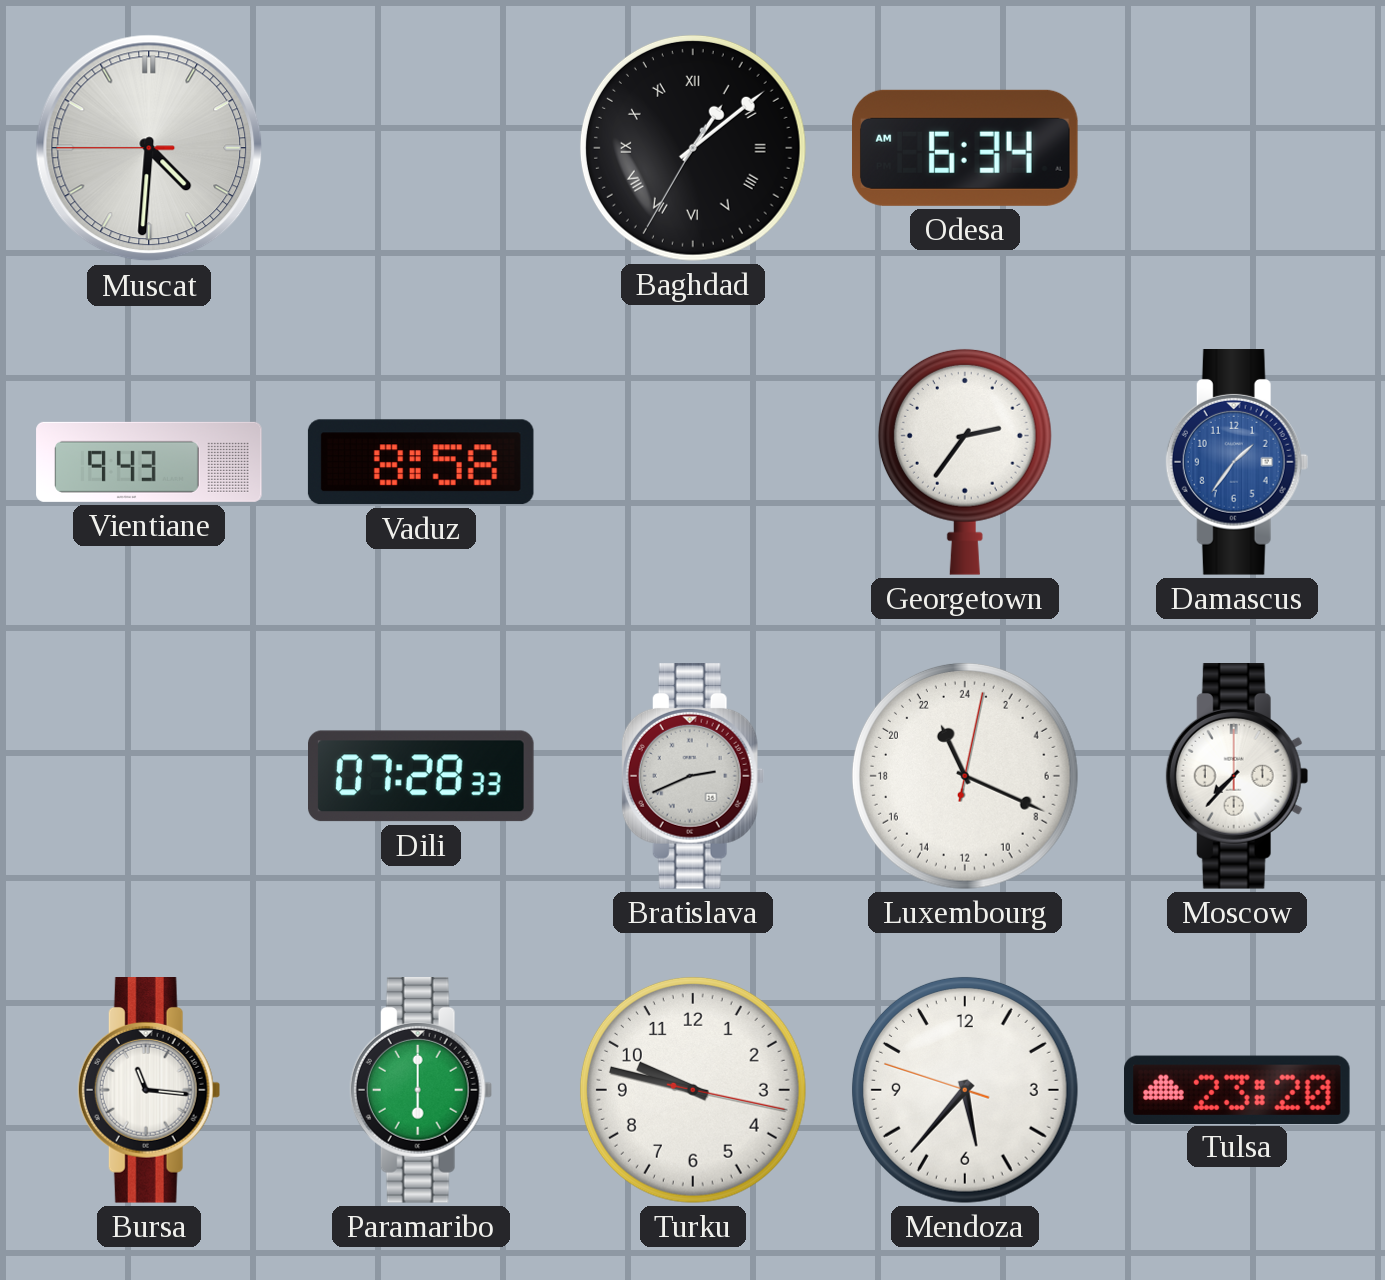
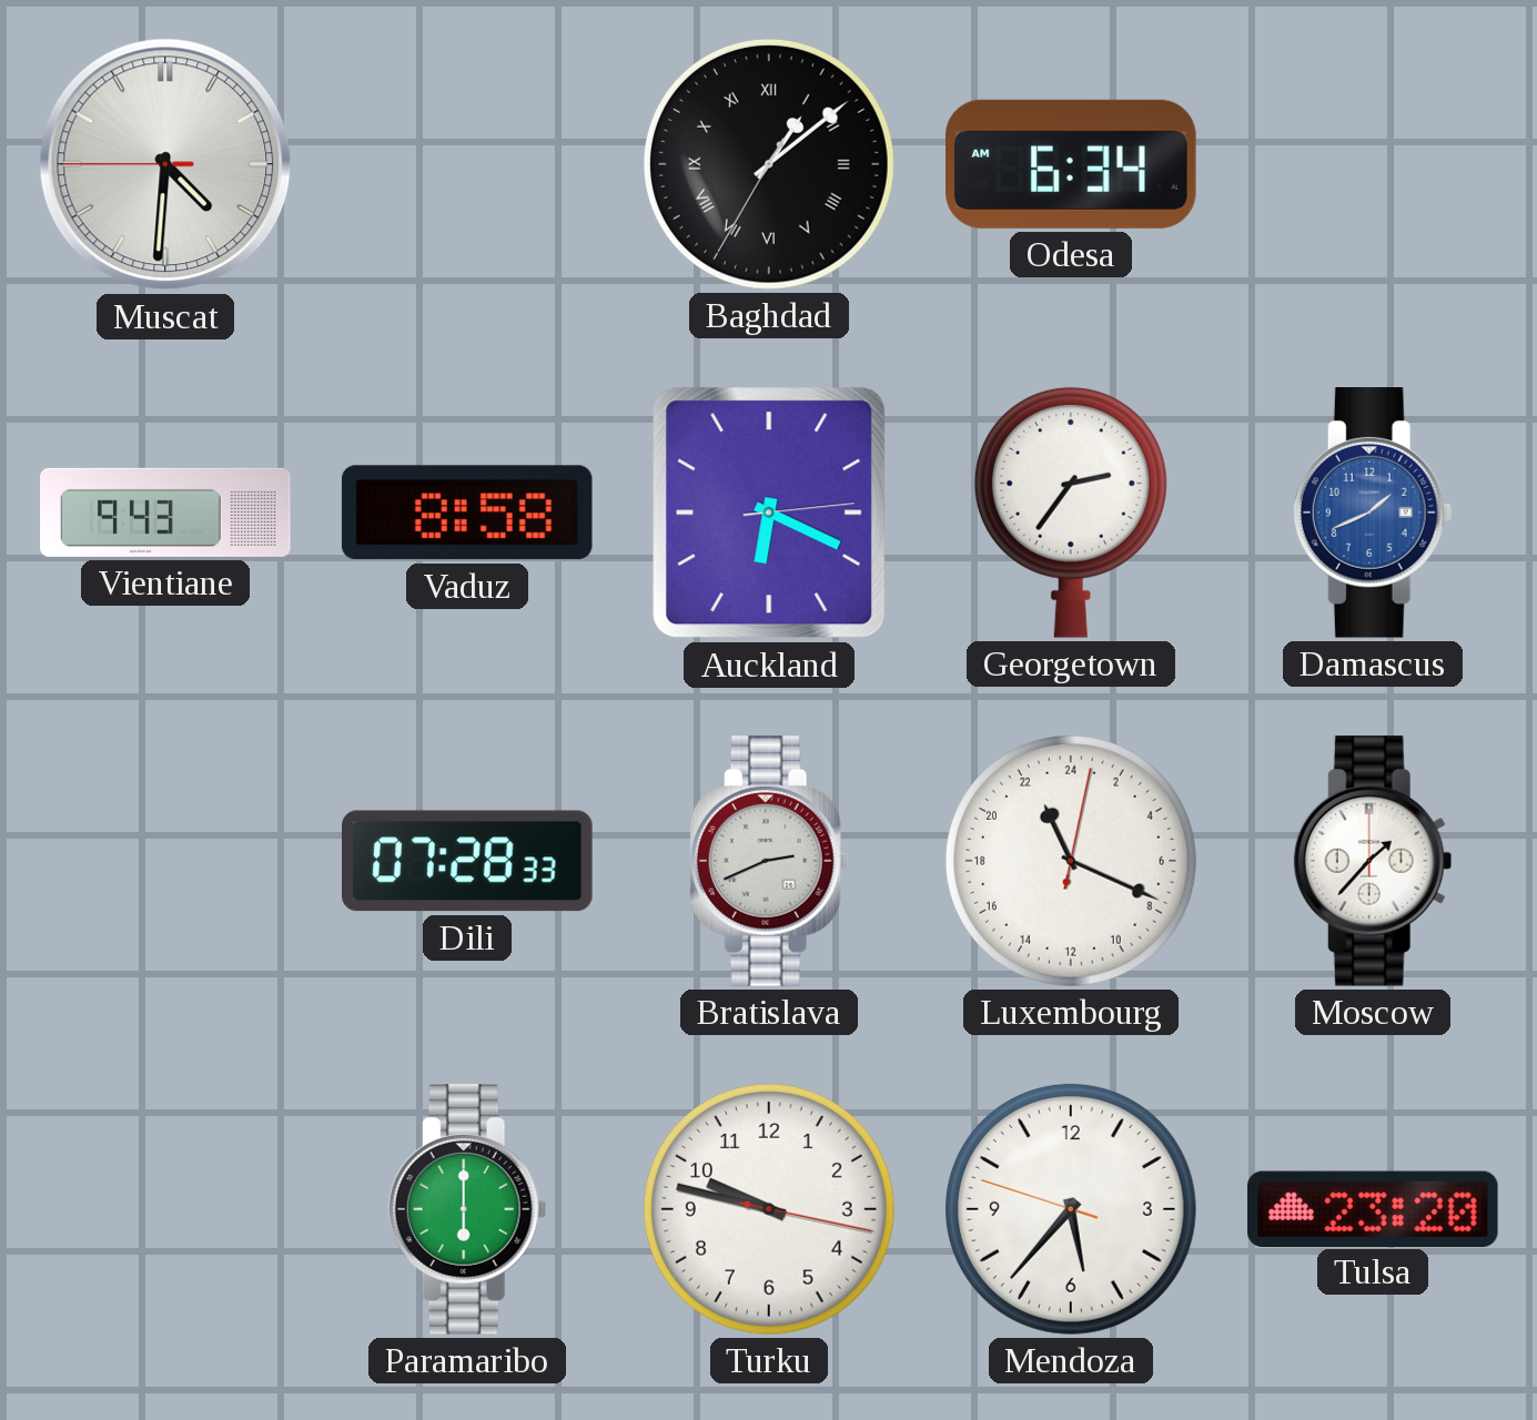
Auckland: none -> 6:19
Damascus: 1:36 -> 1:41
Moscow: 7:37 -> 1:37
Bursa: 11:16 -> none
